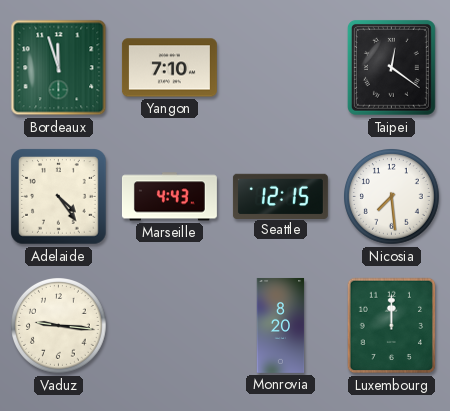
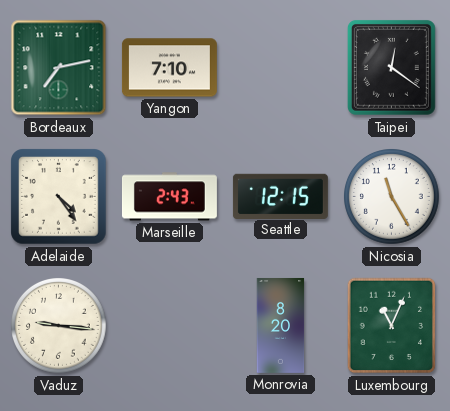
Bordeaux: 11:57 -> 7:13
Marseille: 4:43 -> 2:43
Nicosia: 7:29 -> 11:25
Luxembourg: 12:00 -> 11:04
